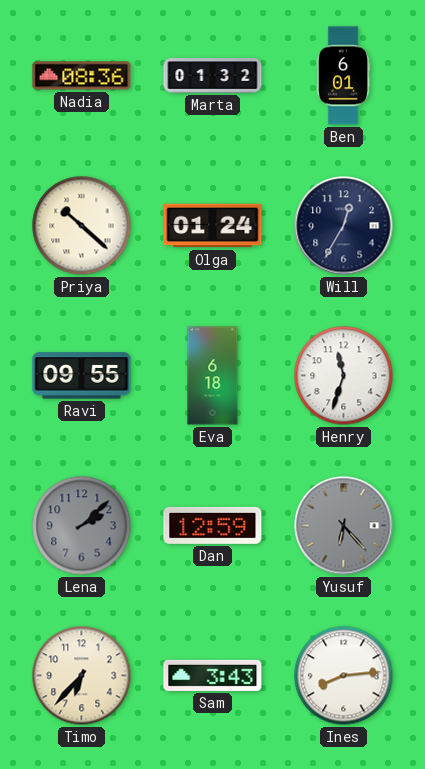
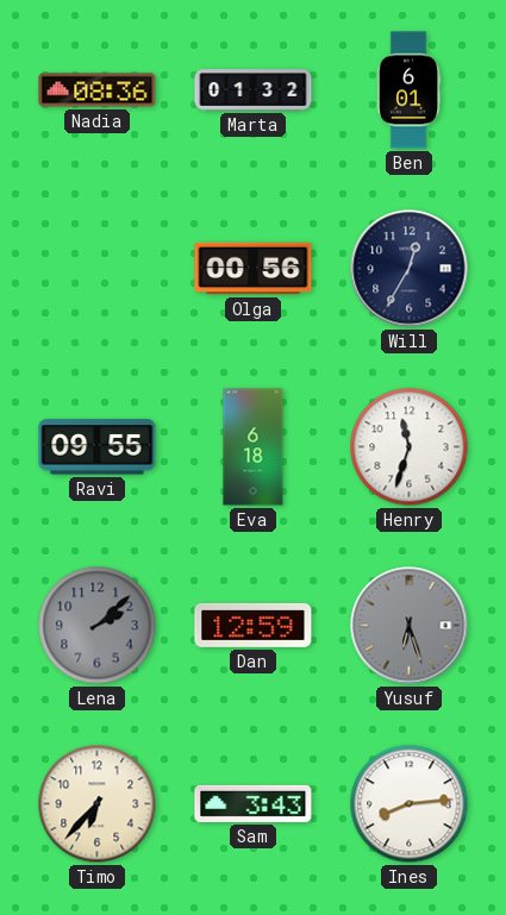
Priya: 10:22 -> none
Olga: 01:24 -> 00:56
Yusuf: 6:23 -> 6:27
